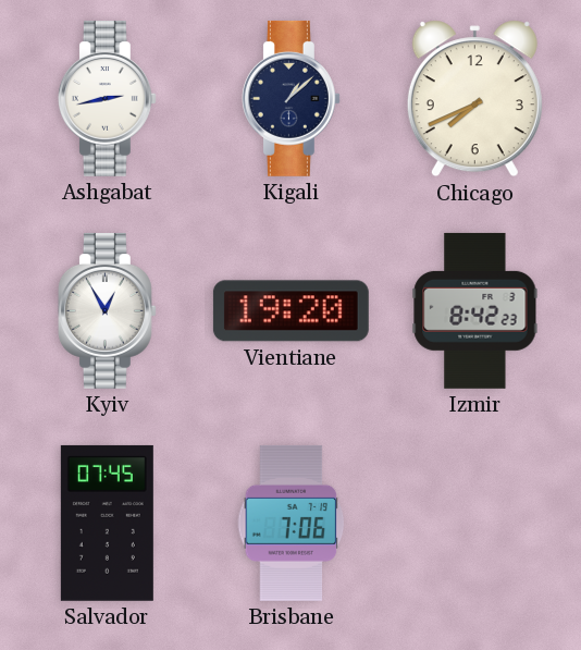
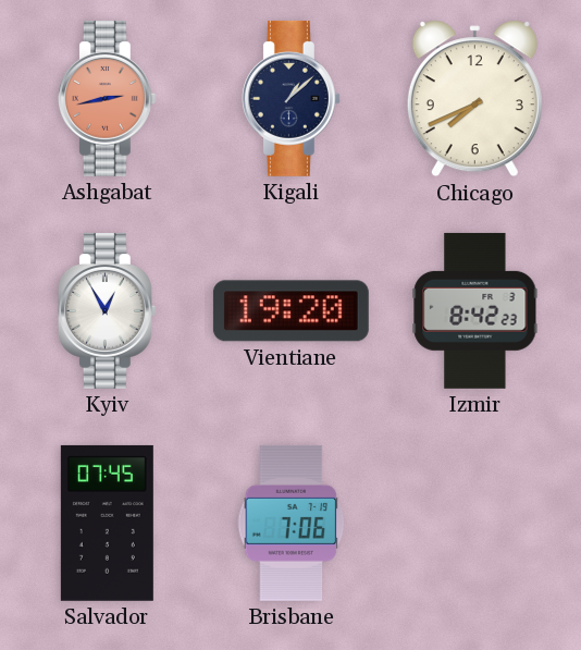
Ashgabat dial: white -> salmon
